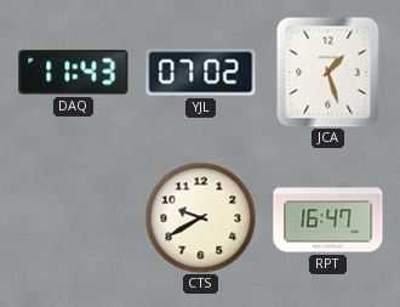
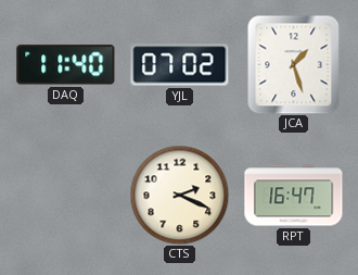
DAQ: 11:43 -> 11:40
CTS: 9:40 -> 2:19
